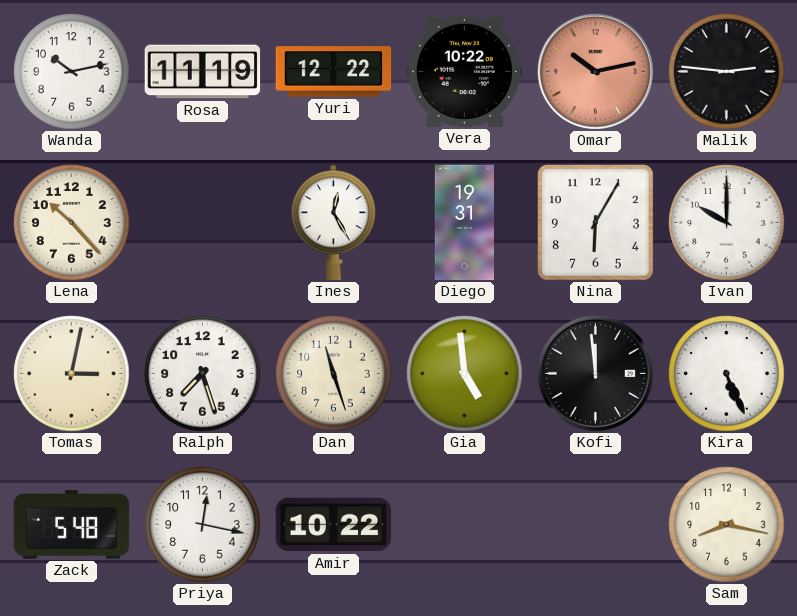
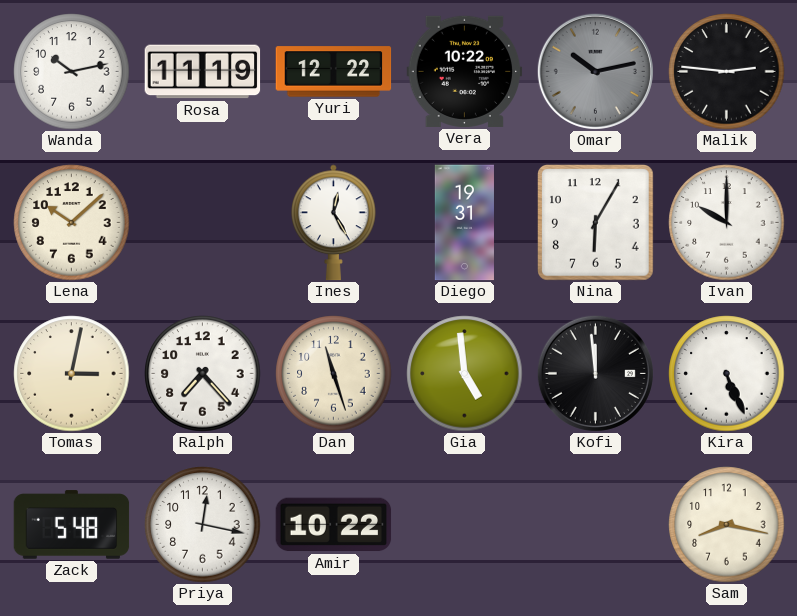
Omar dial: salmon -> grey
Lena: 10:23 -> 10:08
Ralph: 7:27 -> 7:23
